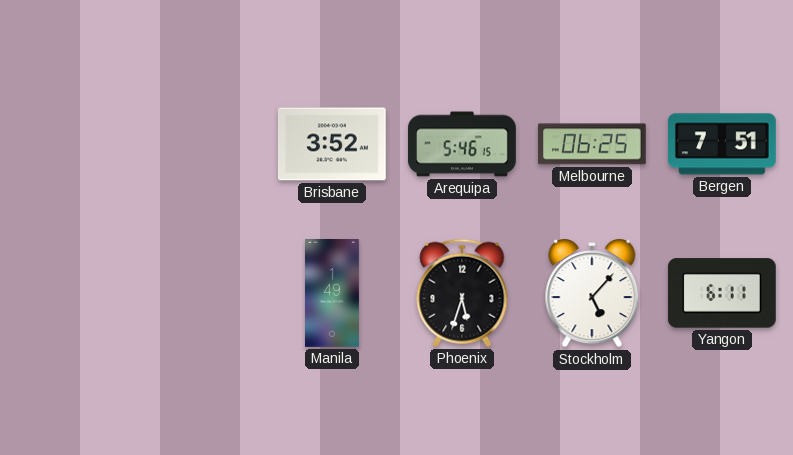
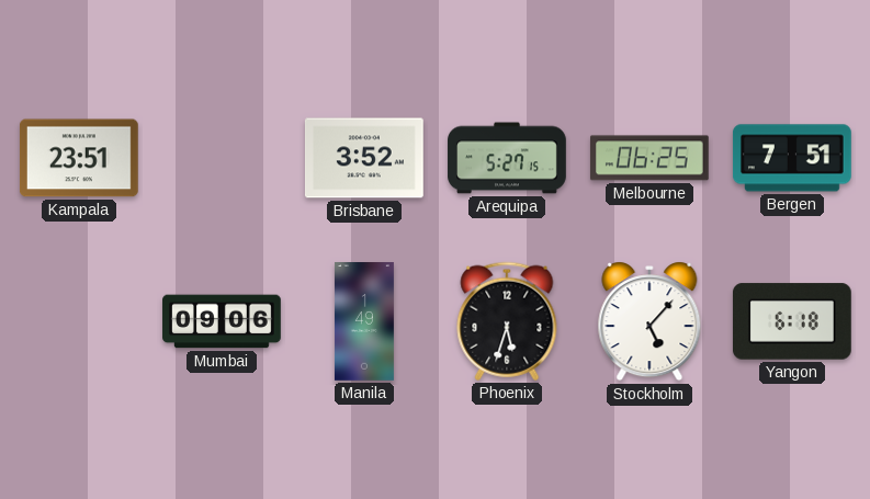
Kampala: none -> 23:51
Arequipa: 5:46 -> 5:27
Mumbai: none -> 09:06
Yangon: 6:11 -> 6:18
